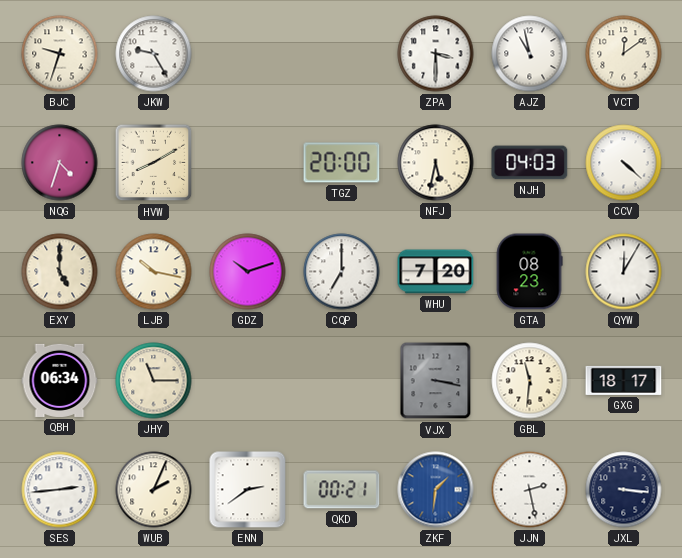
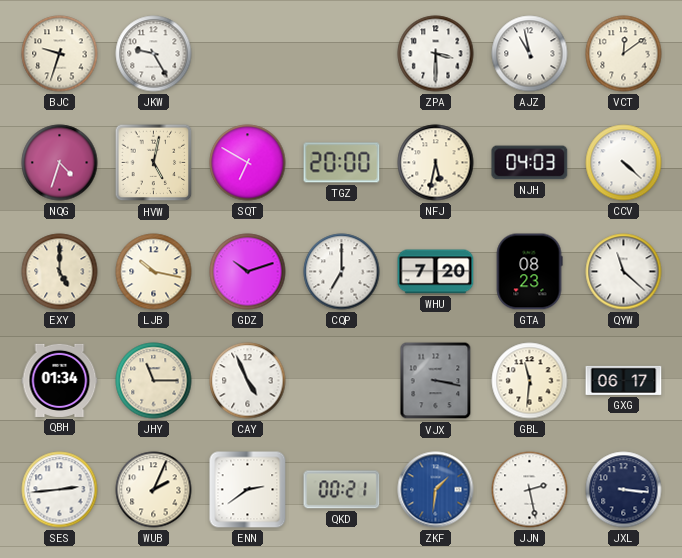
HVW: 8:10 -> 5:02
SQT: none -> 6:50
QYW: 12:05 -> 11:22
QBH: 06:34 -> 01:34
CAY: none -> 4:56
GXG: 18:17 -> 06:17
